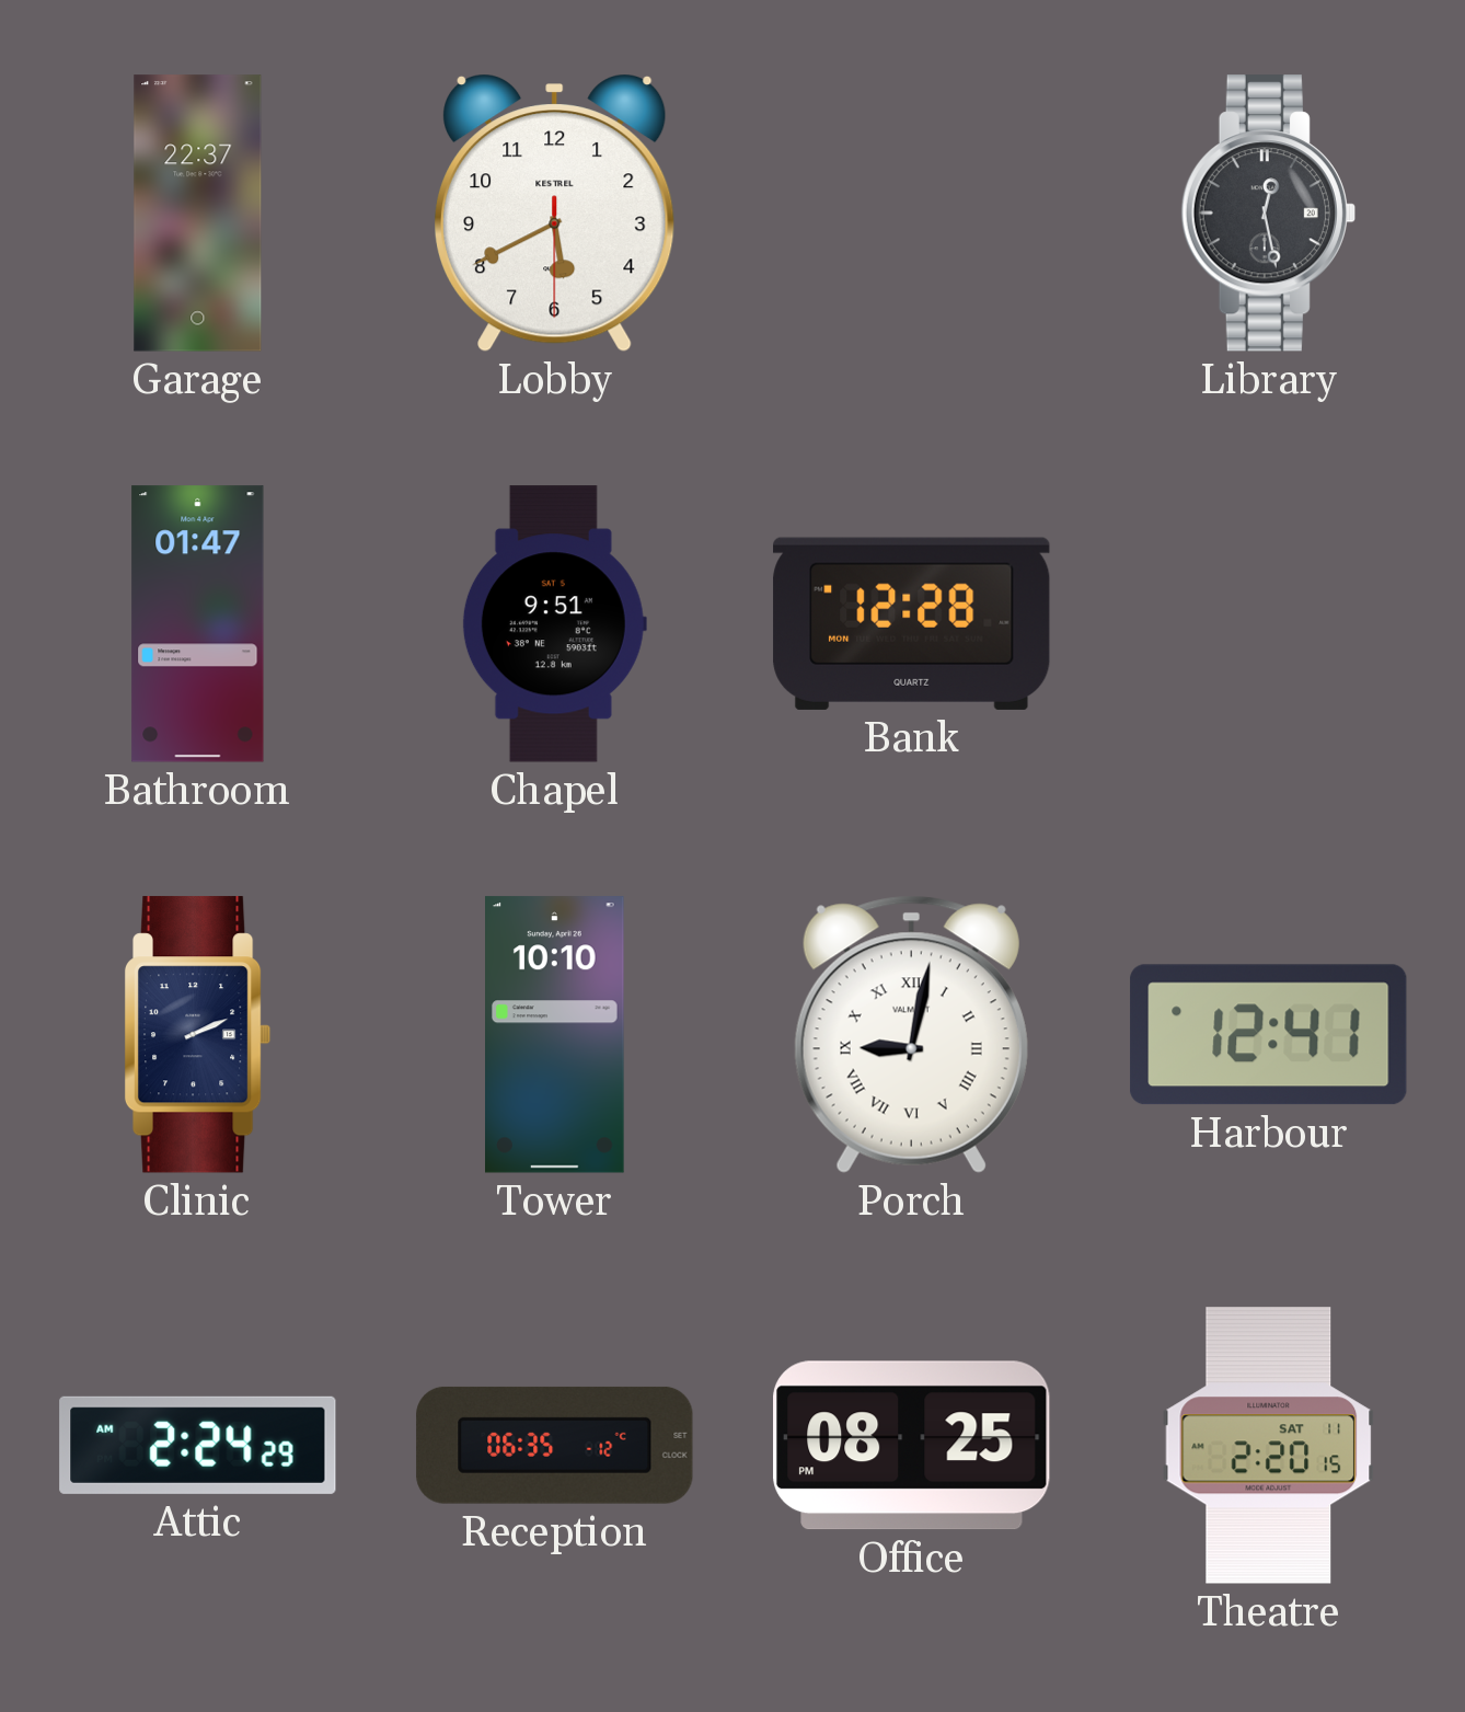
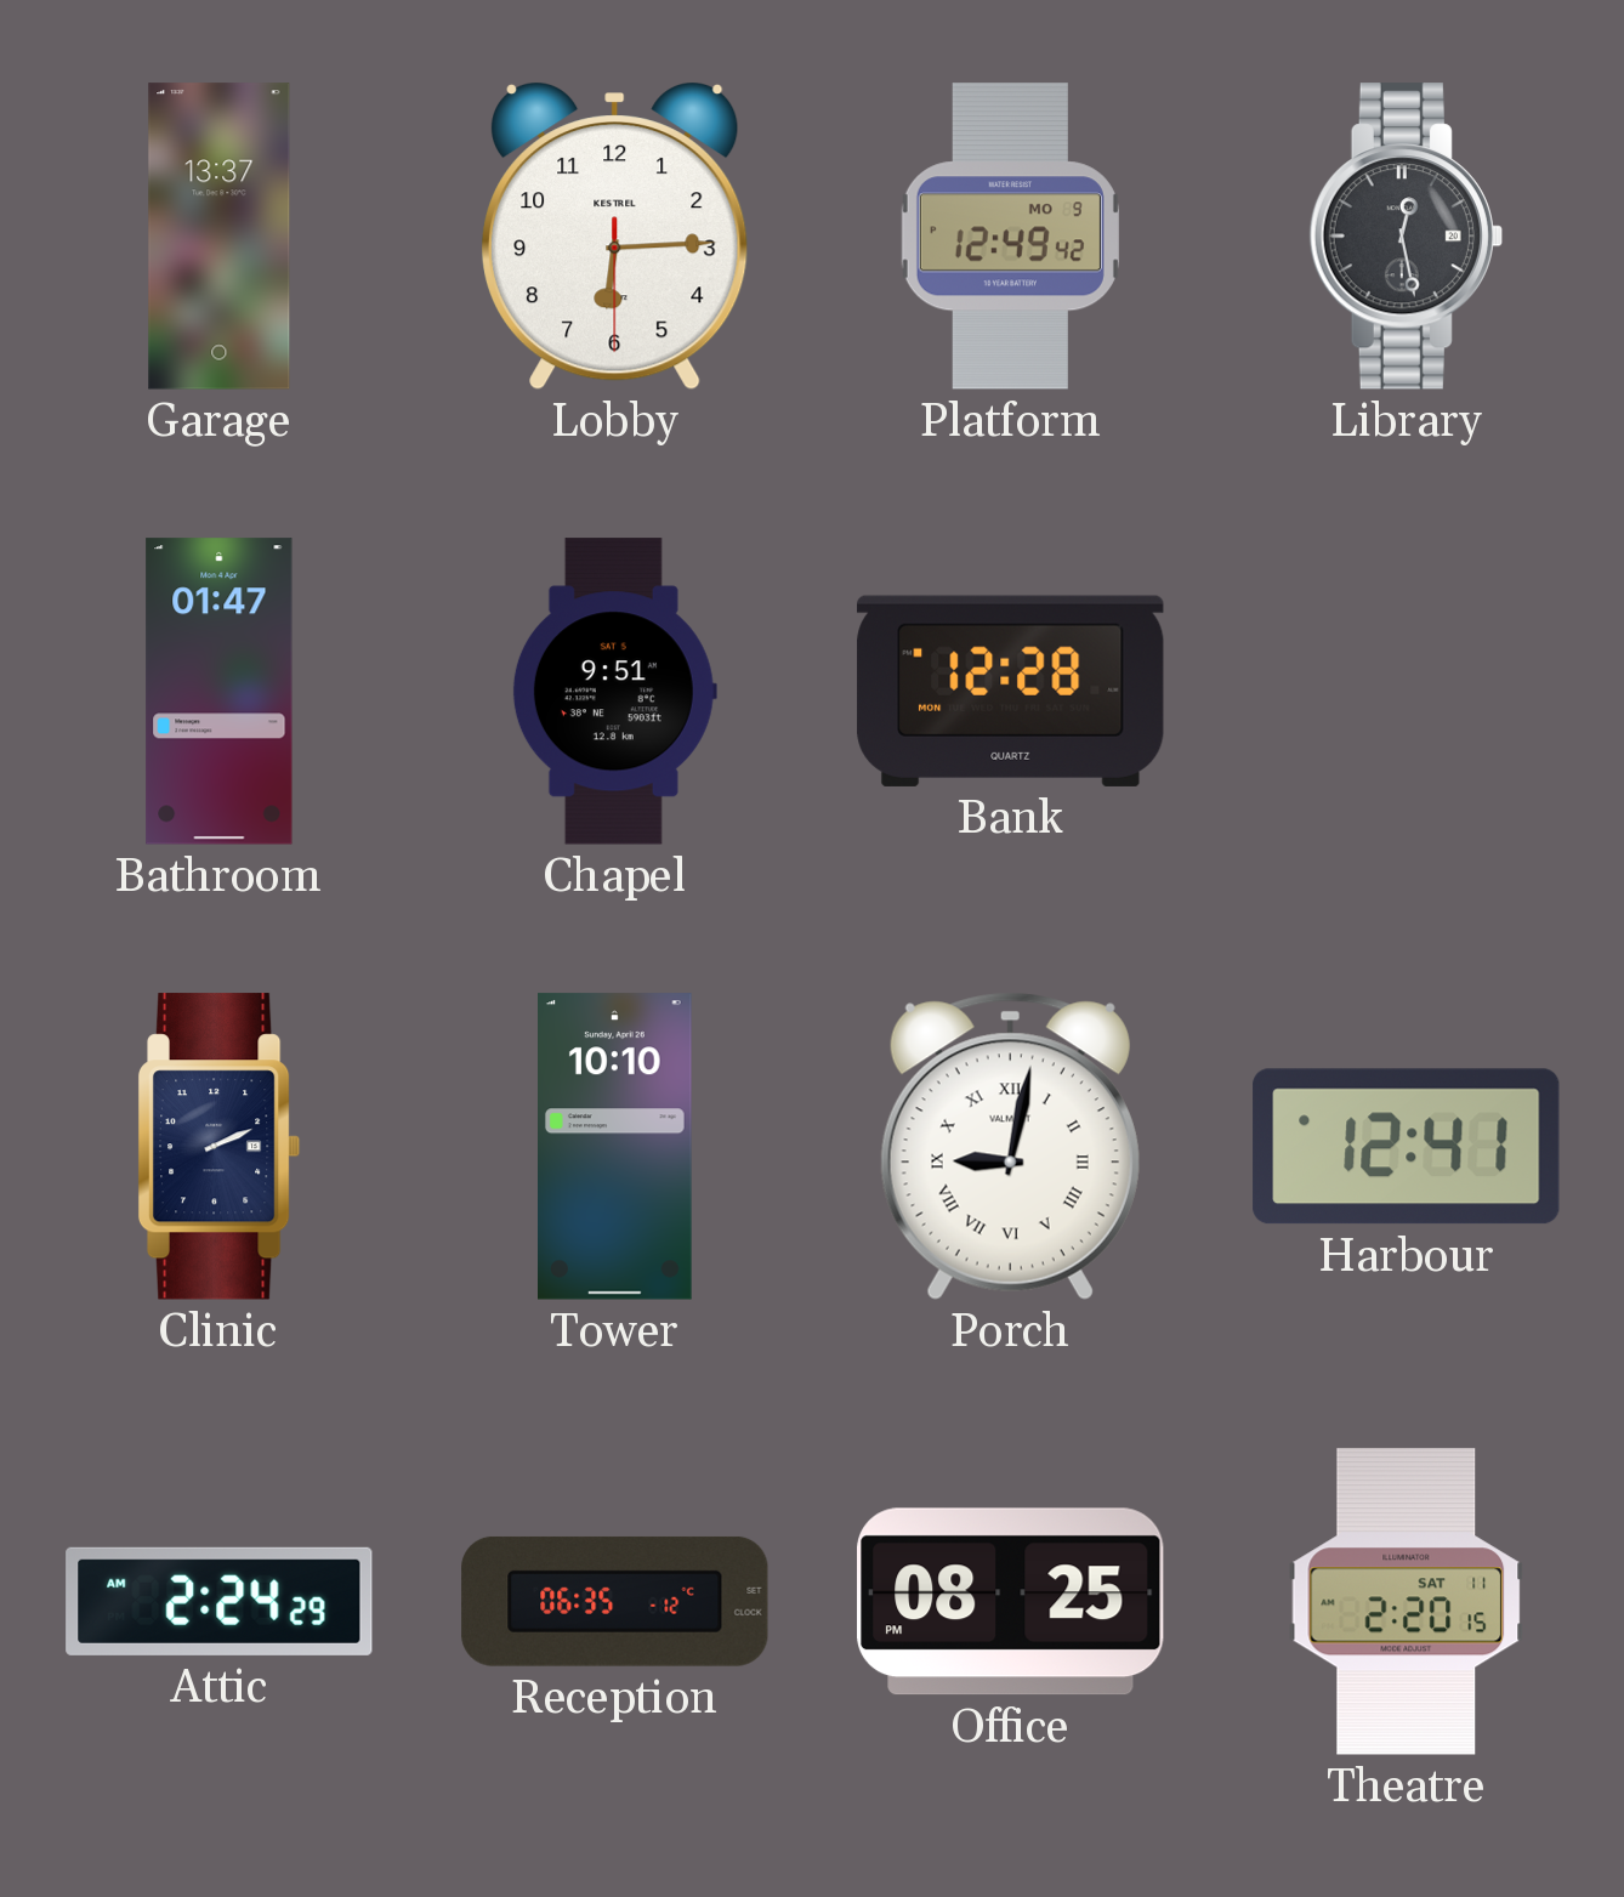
Garage: 22:37 -> 13:37
Lobby: 5:40 -> 6:14
Platform: none -> 12:49
